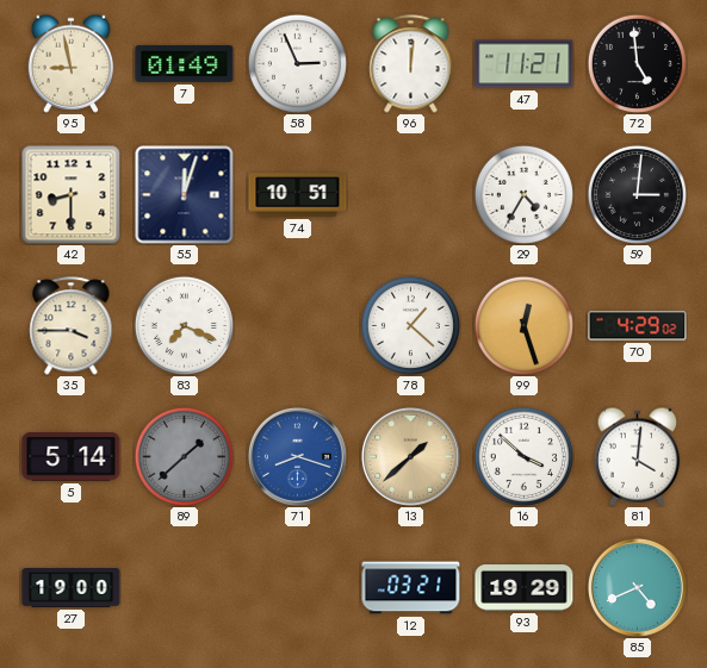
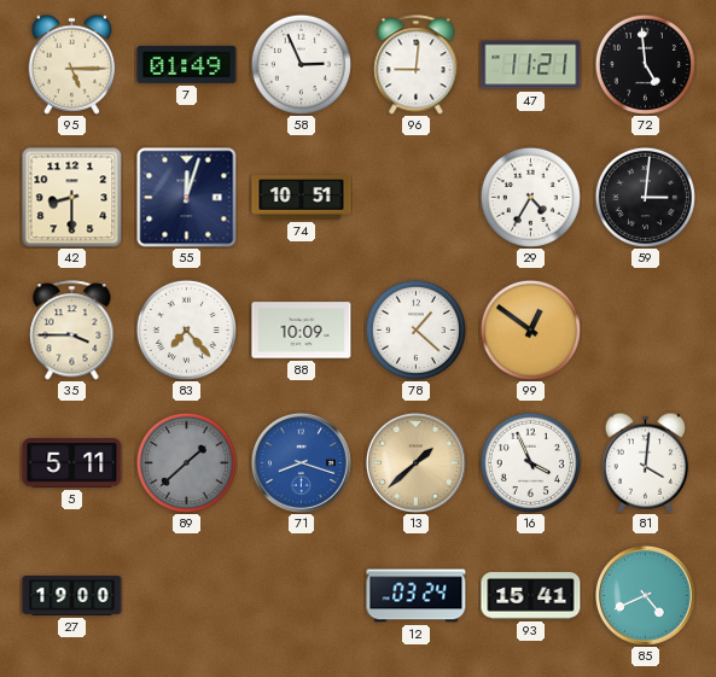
95: 8:58 -> 5:15
96: 12:01 -> 9:01
83: 7:19 -> 7:23
88: none -> 10:09
99: 12:27 -> 12:51
70: 4:29 -> none
5: 5:14 -> 5:11
16: 3:52 -> 3:56
12: 03:21 -> 03:24
93: 19:29 -> 15:41
